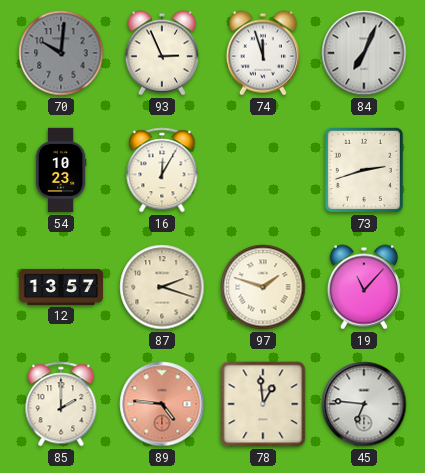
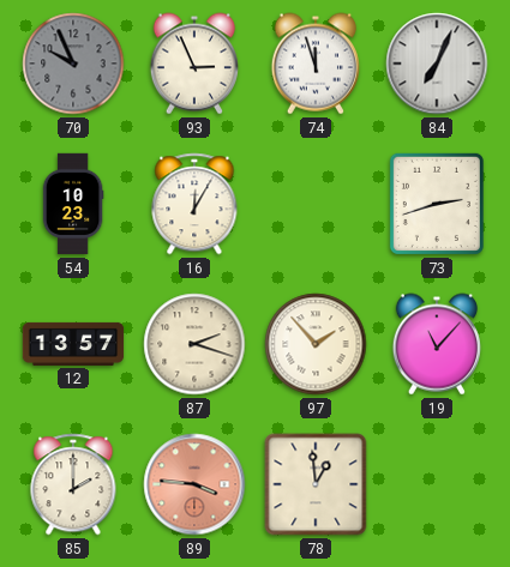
70: 10:01 -> 9:56
97: 1:48 -> 1:53
89: 4:46 -> 3:46
45: 6:46 -> none
